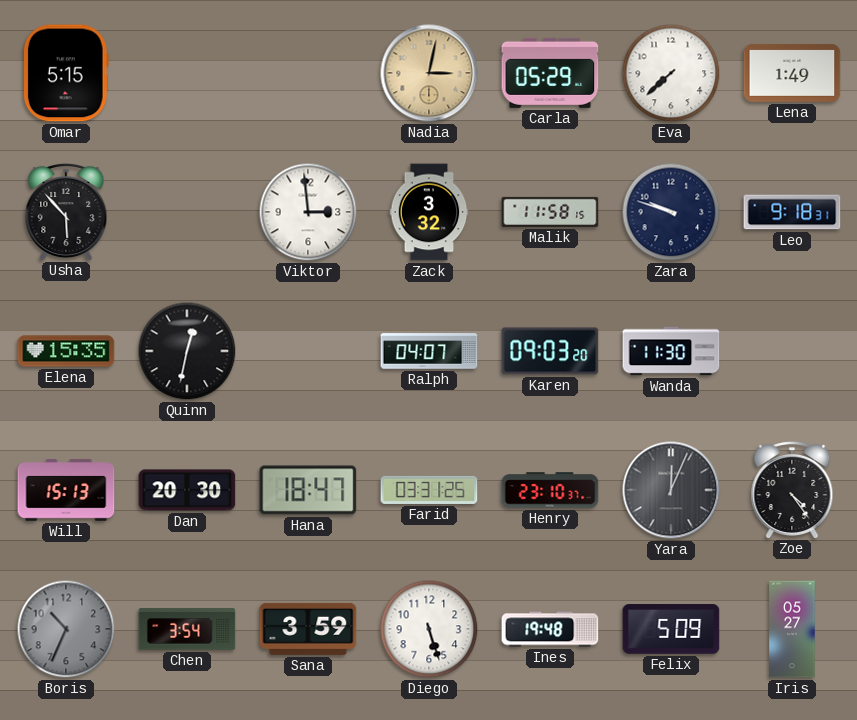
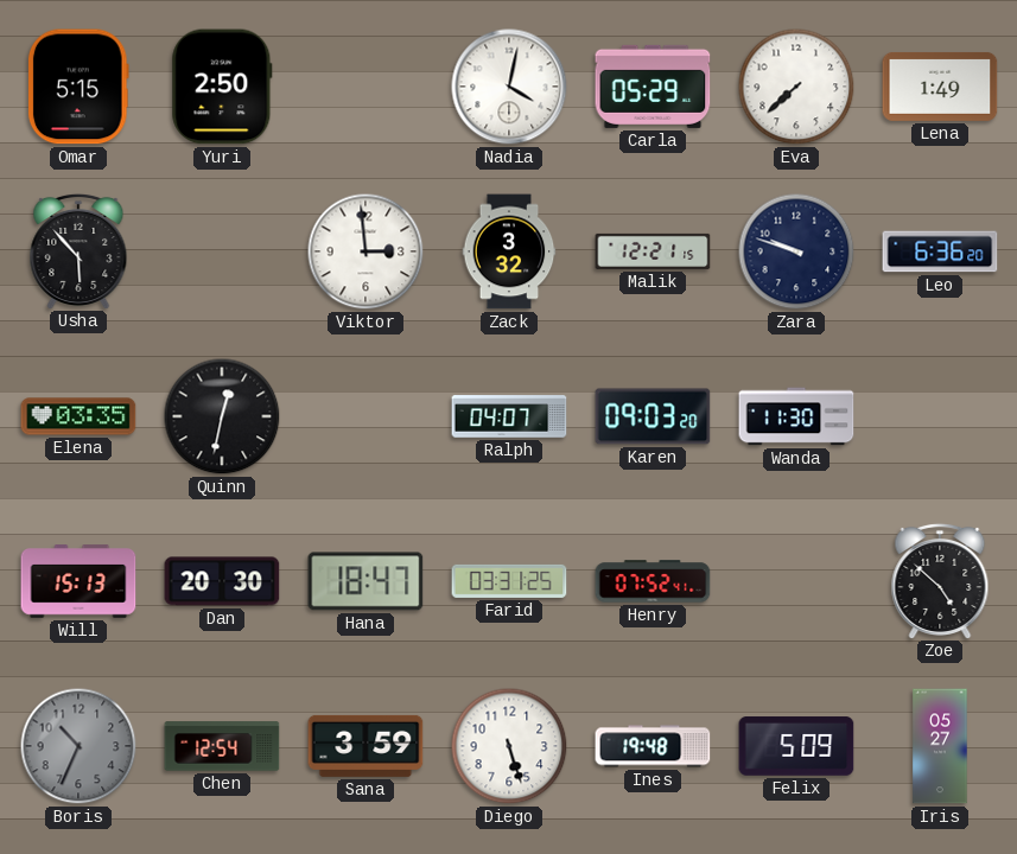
Yuri: none -> 2:50
Nadia: 3:02 -> 4:02
Nadia dial: champagne -> white
Malik: 11:58 -> 12:21
Leo: 9:18 -> 6:36
Elena: 15:35 -> 03:35
Henry: 23:10 -> 07:52
Yara: 12:04 -> none
Zoe: 4:24 -> 4:52
Chen: 3:54 -> 12:54
